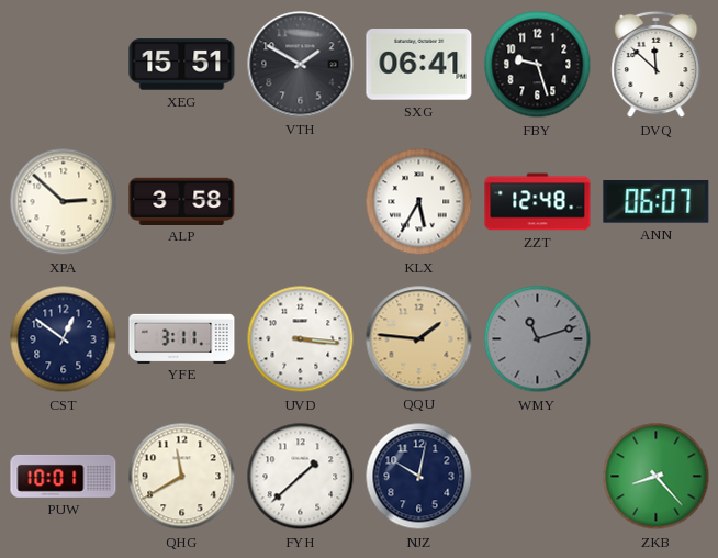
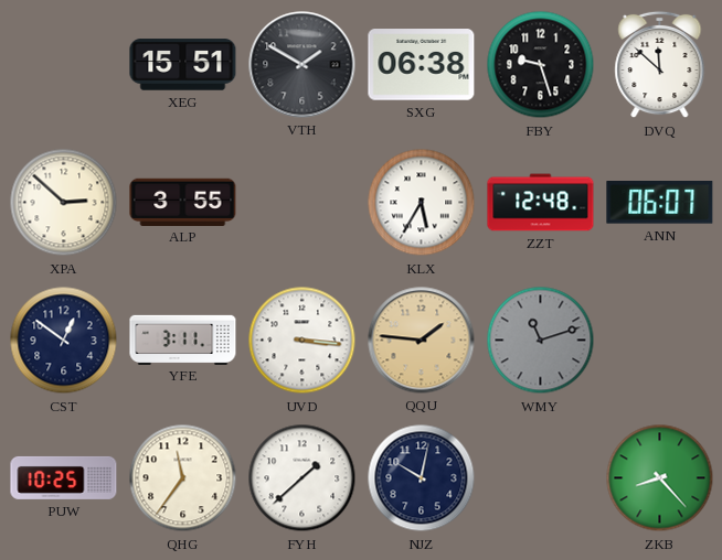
SXG: 06:41 -> 06:38
ALP: 3:58 -> 3:55
PUW: 10:01 -> 10:25
QHG: 11:40 -> 11:36
